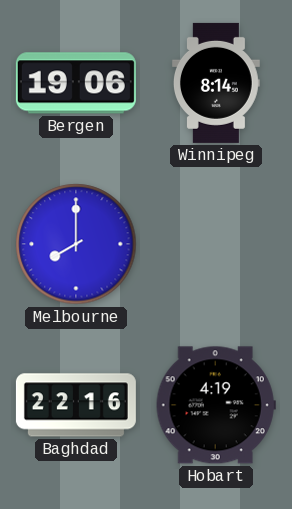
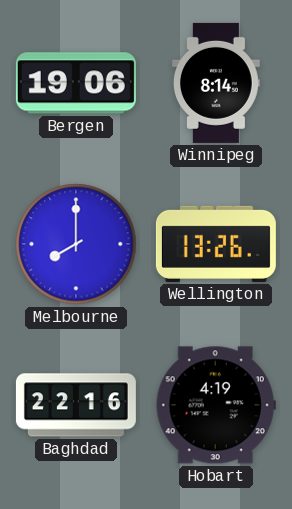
Wellington: none -> 13:26
